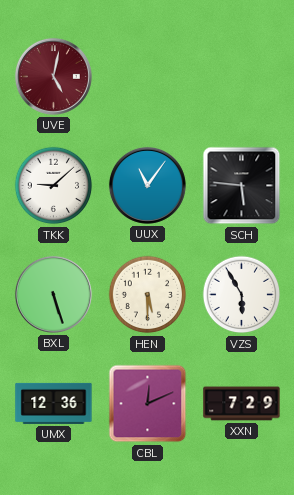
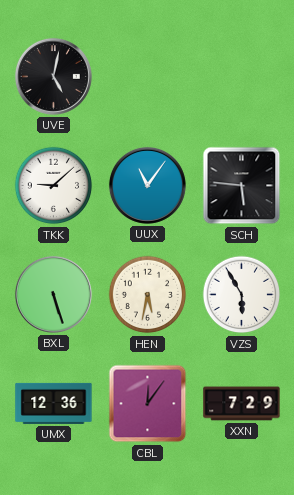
UVE dial: burgundy -> black
HEN: 5:30 -> 5:32
CBL: 12:11 -> 12:06
